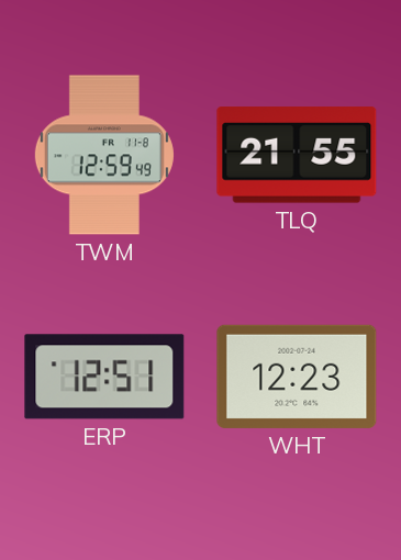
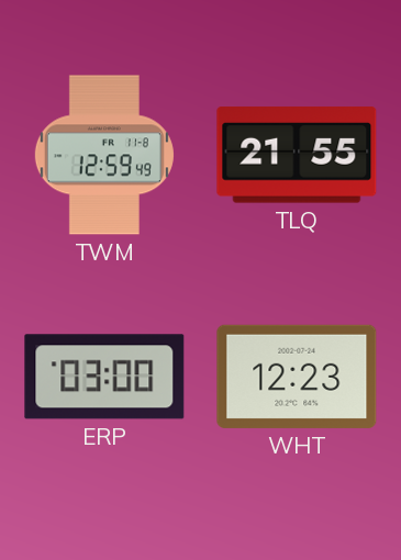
ERP: 12:51 -> 03:00
